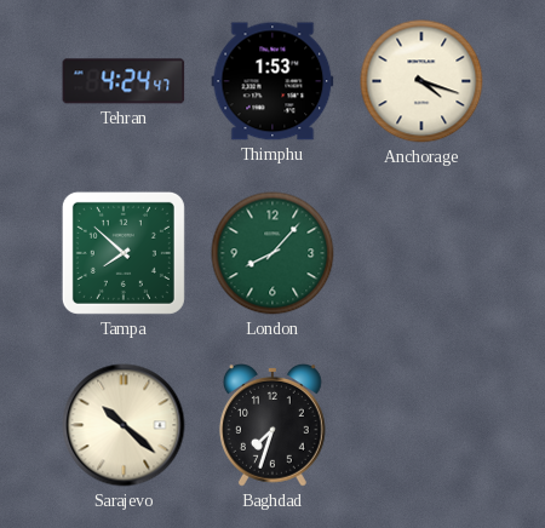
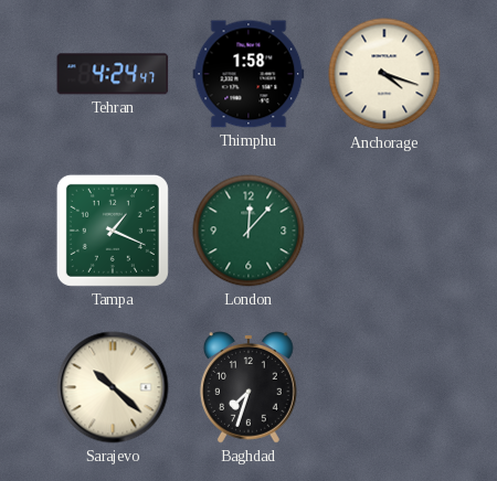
Thimphu: 1:53 -> 1:58
Tampa: 7:52 -> 1:19
London: 8:07 -> 12:07
